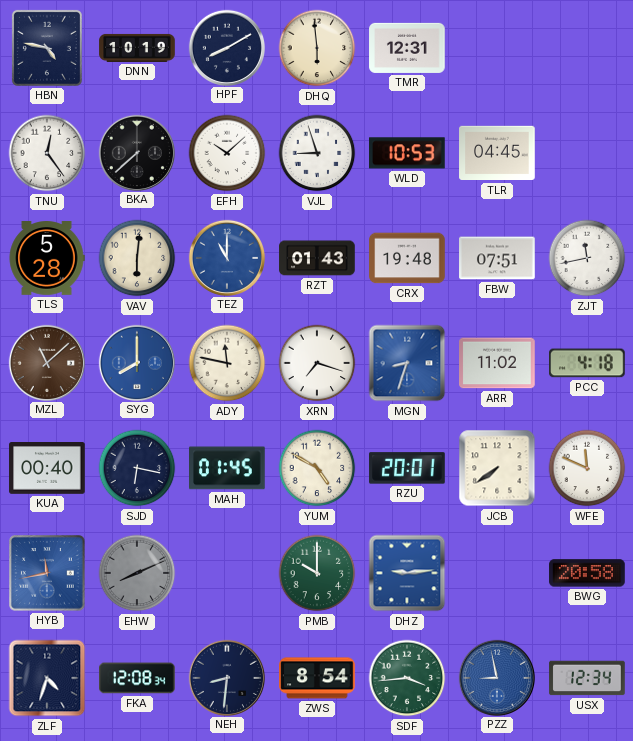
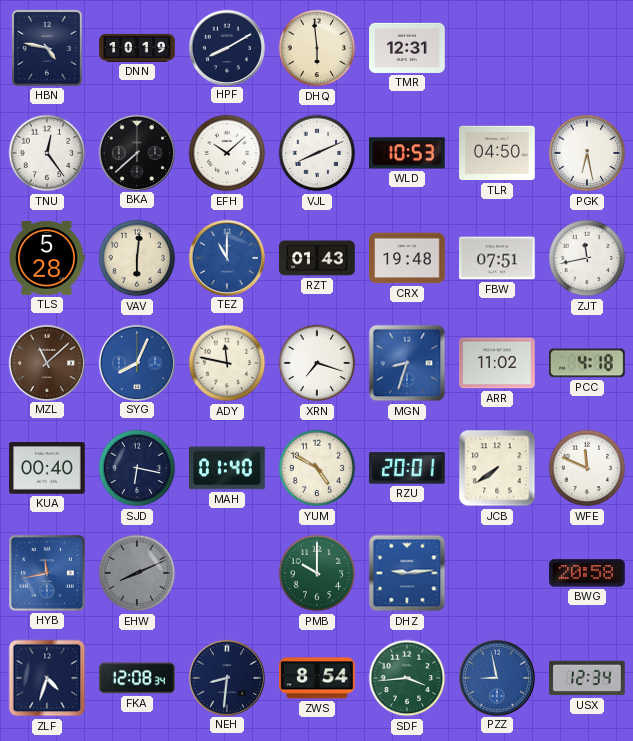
VJL: 8:57 -> 8:11
TLR: 04:45 -> 04:50
PGK: none -> 6:28
SYG: 8:00 -> 8:04
MAH: 01:45 -> 01:40
